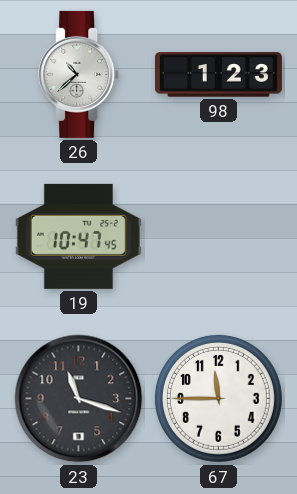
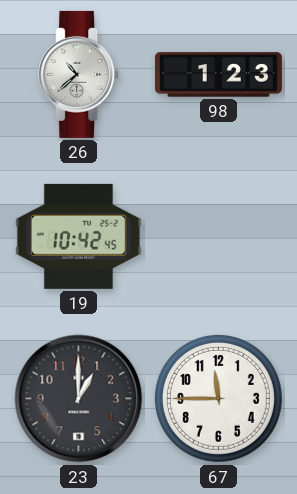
19: 10:47 -> 10:42
23: 11:18 -> 1:00
